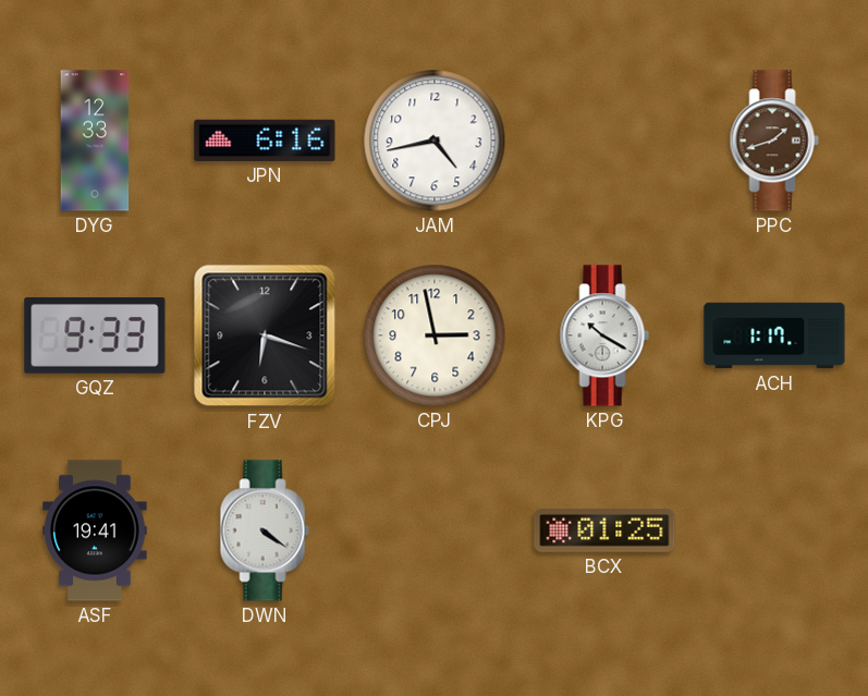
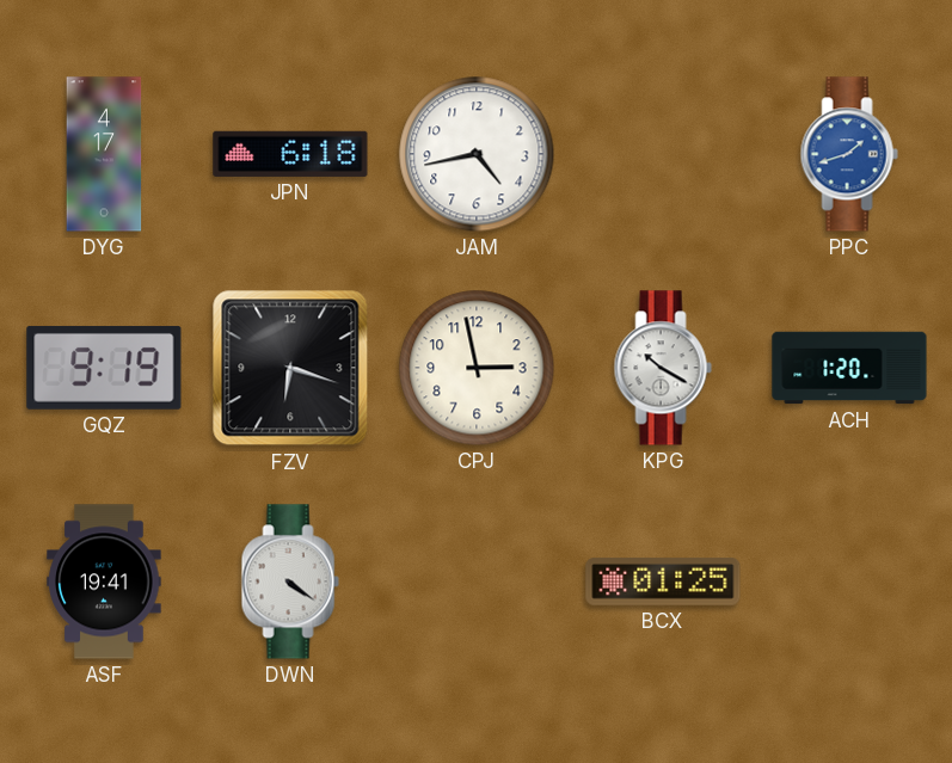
DYG: 12:33 -> 4:17
JPN: 6:16 -> 6:18
PPC dial: brown -> blue
GQZ: 9:33 -> 9:19
ACH: 1:17 -> 1:20
